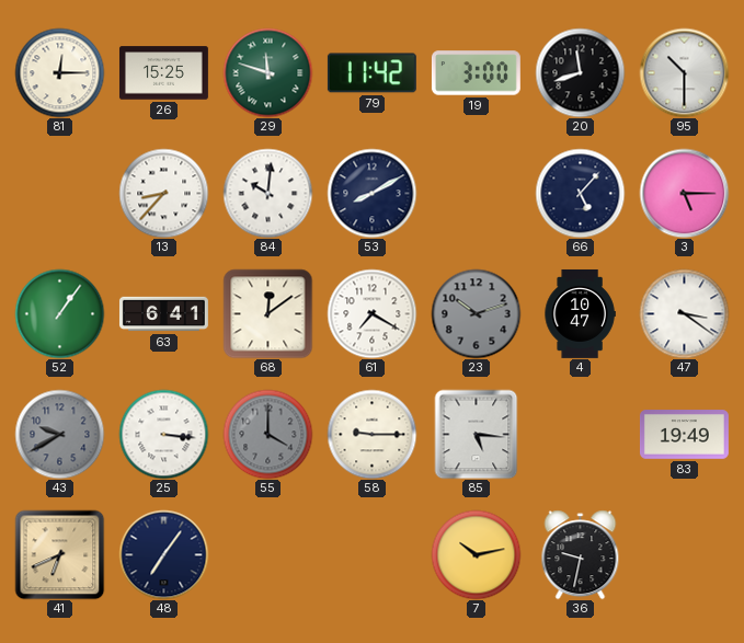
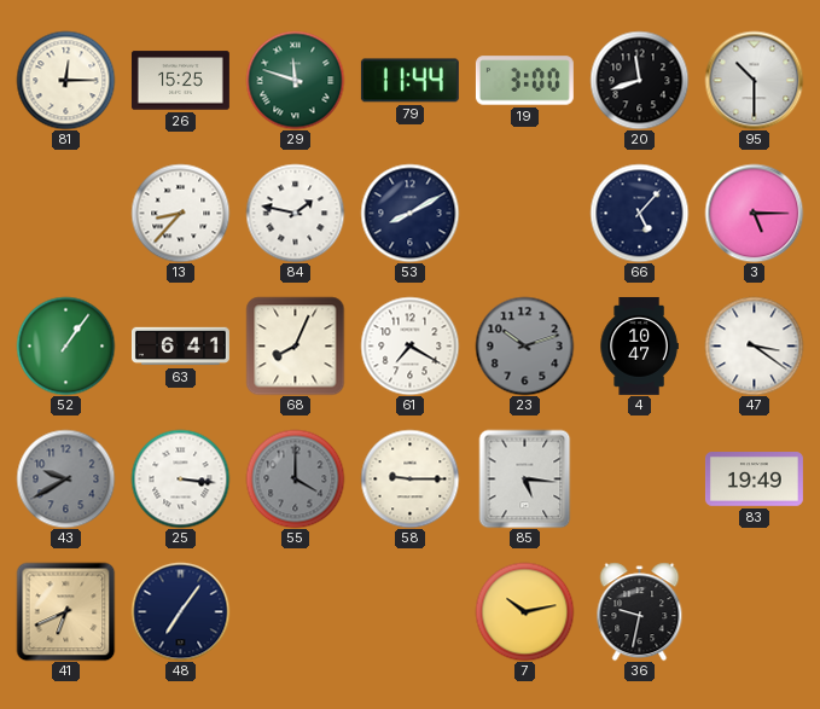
79: 11:42 -> 11:44
84: 10:01 -> 1:47
68: 12:09 -> 8:04
